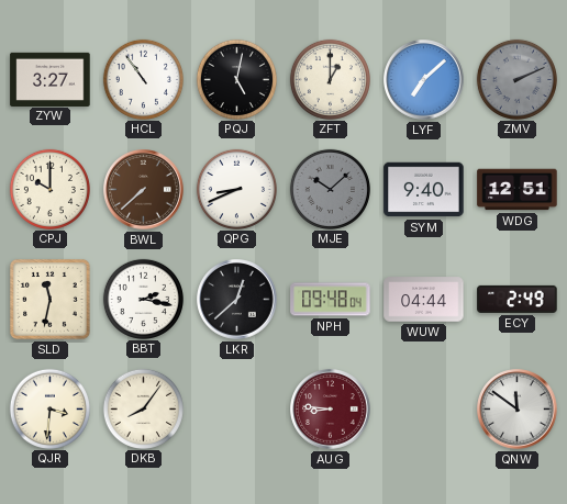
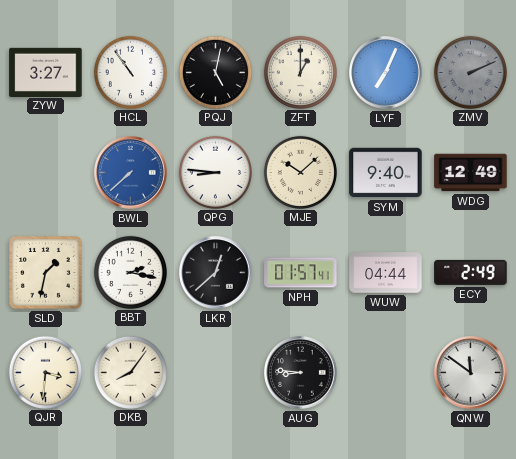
LYF: 7:08 -> 7:04
CPJ: 10:00 -> none
BWL dial: brown -> blue
QPG: 8:41 -> 8:46
MJE dial: grey -> cream
WDG: 12:51 -> 12:49
SLD: 11:32 -> 1:32
NPH: 09:48 -> 01:57
AUG dial: burgundy -> black
